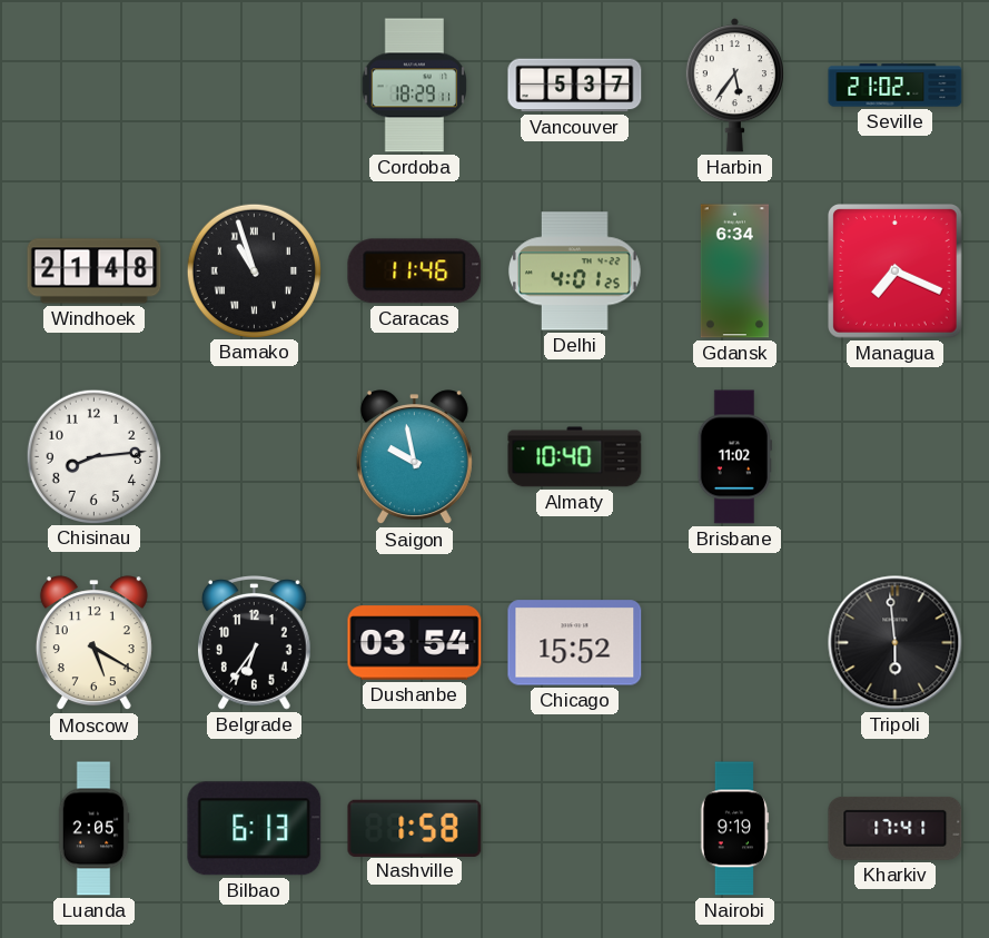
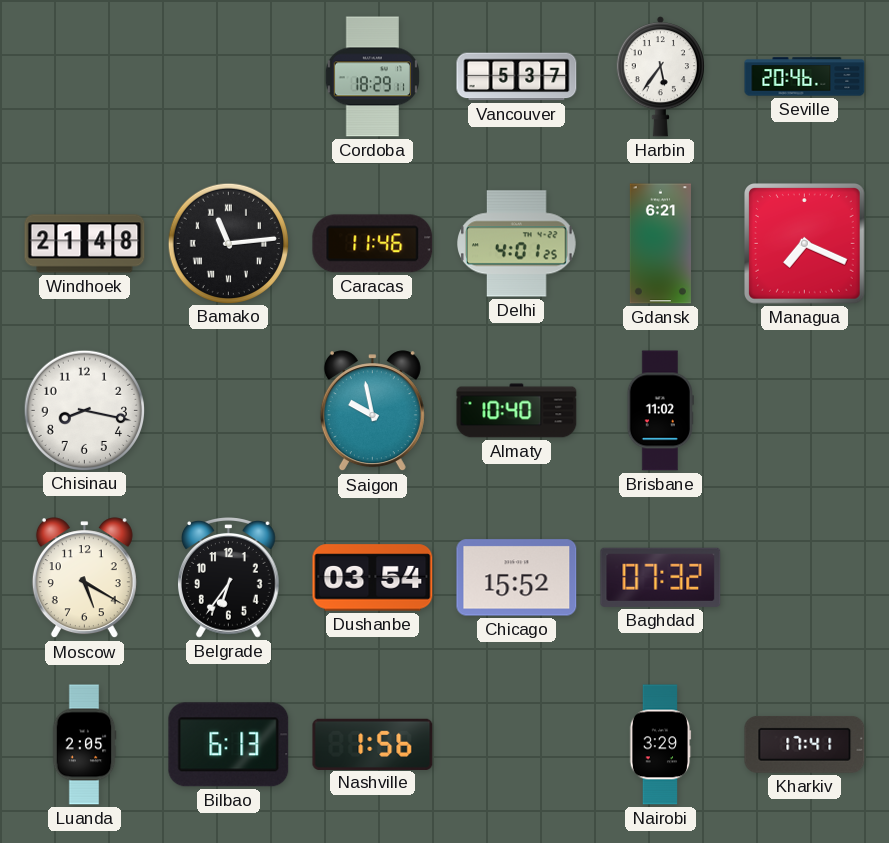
Seville: 21:02 -> 20:46
Bamako: 10:57 -> 11:14
Gdansk: 6:34 -> 6:21
Chisinau: 8:14 -> 8:17
Baghdad: none -> 07:32
Tripoli: 5:59 -> none
Nashville: 1:58 -> 1:56
Nairobi: 9:19 -> 3:29
